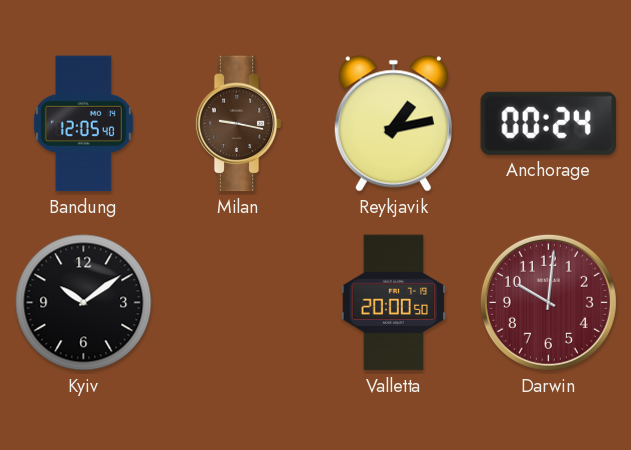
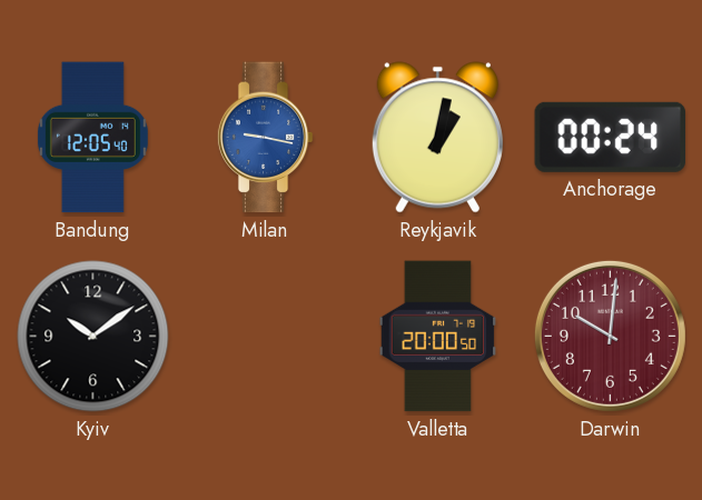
Milan dial: brown -> blue
Reykjavik: 1:13 -> 1:02
